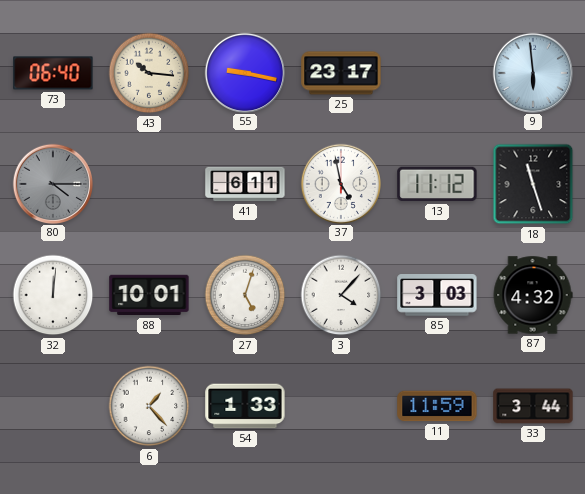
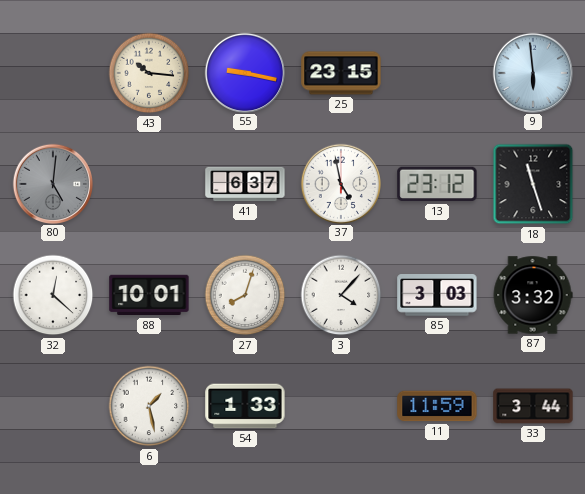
73: 06:40 -> none
25: 23:17 -> 23:15
80: 4:15 -> 5:01
41: 6:11 -> 6:37
13: 11:12 -> 23:12
32: 12:01 -> 12:22
27: 5:03 -> 8:03
87: 4:32 -> 3:32
6: 1:23 -> 1:28
